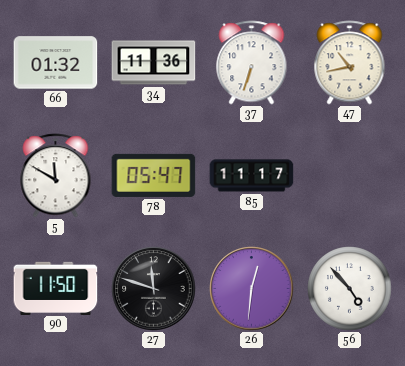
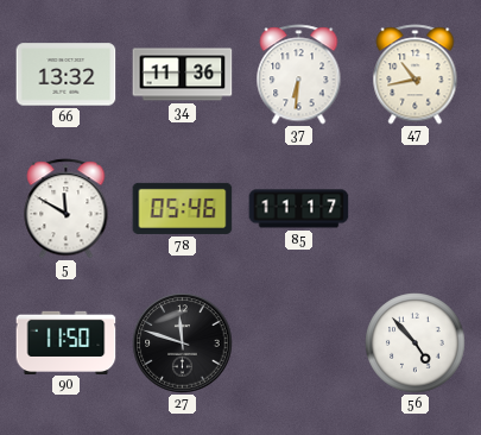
66: 01:32 -> 13:32
37: 6:33 -> 6:31
78: 05:47 -> 05:46
26: 12:31 -> none
